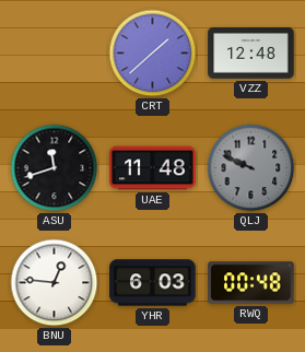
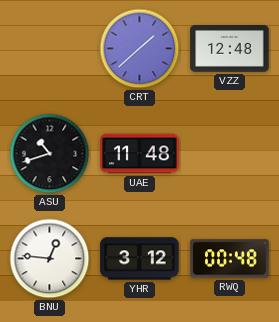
ASU: 11:42 -> 10:42
QLJ: 9:49 -> none
YHR: 6:03 -> 3:12
